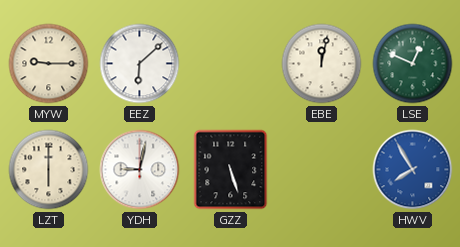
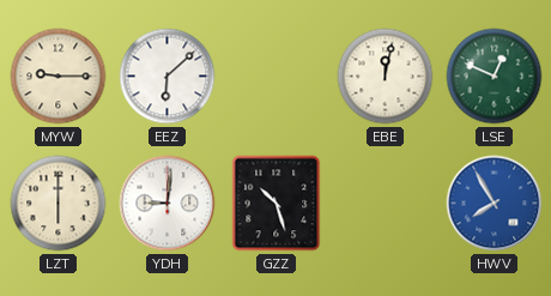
YDH: 9:02 -> 9:01
GZZ: 5:27 -> 10:27
